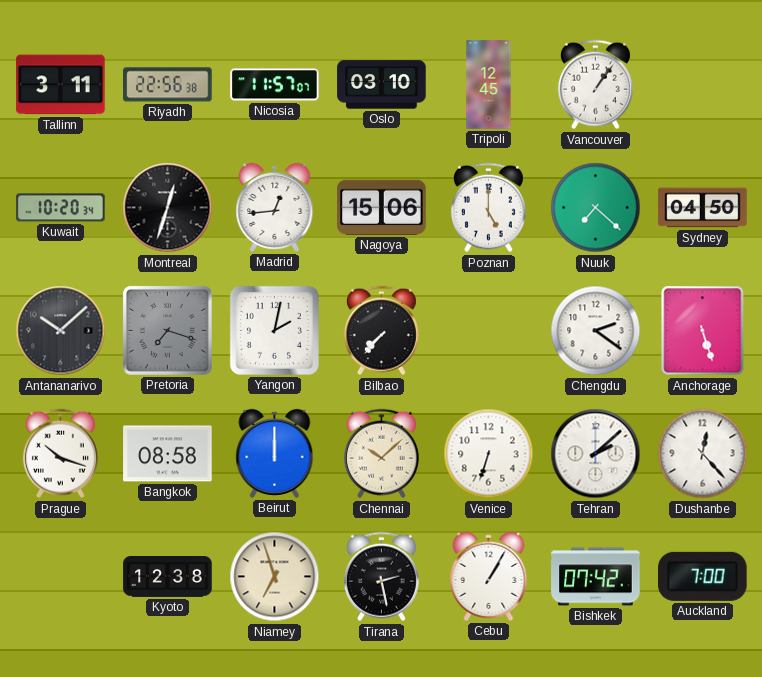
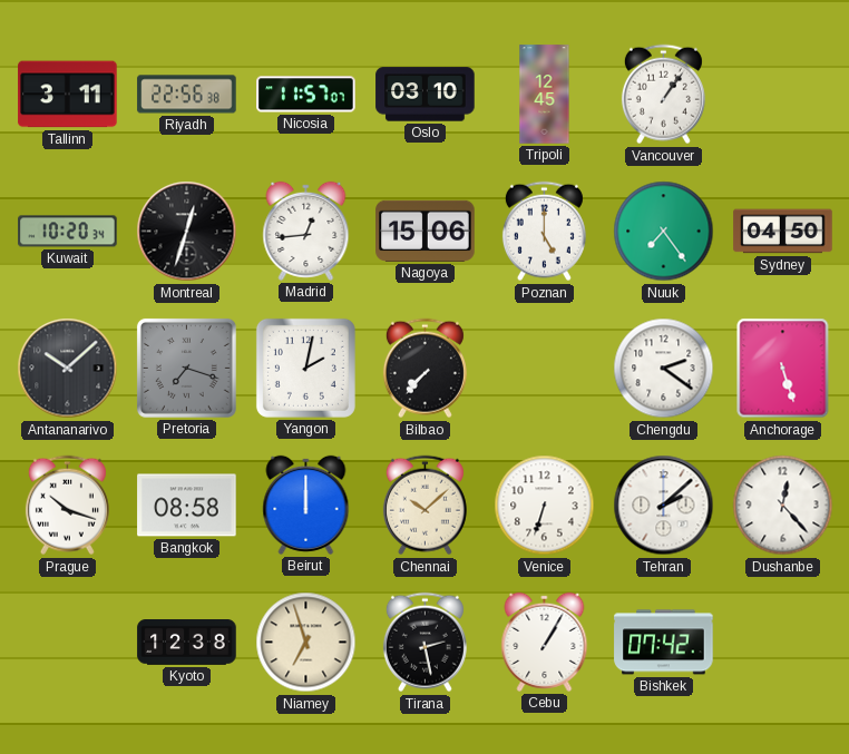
Nuuk: 7:22 -> 7:24
Auckland: 7:00 -> none
